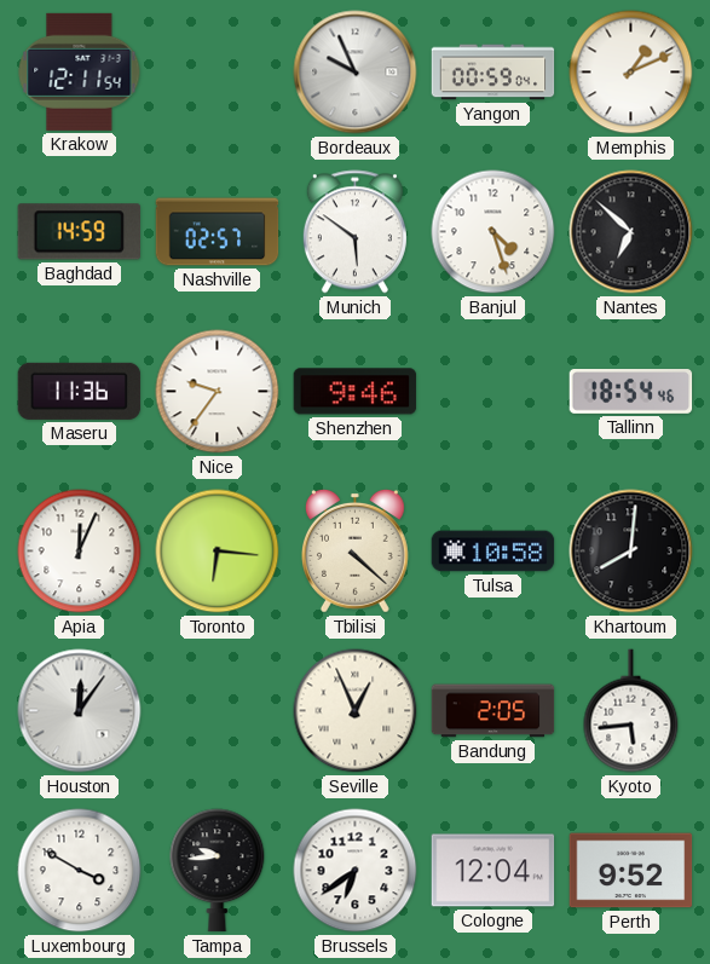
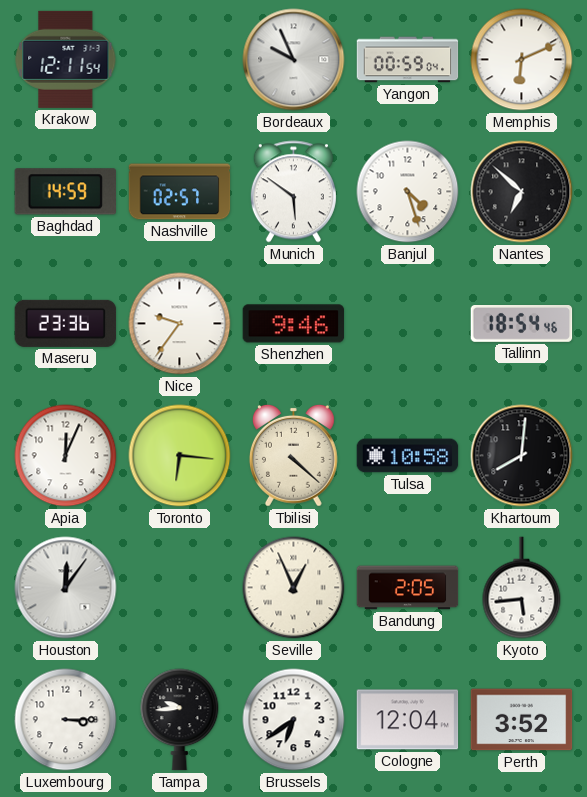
Memphis: 1:11 -> 6:11
Maseru: 11:36 -> 23:36
Luxembourg: 3:50 -> 3:15
Perth: 9:52 -> 3:52
